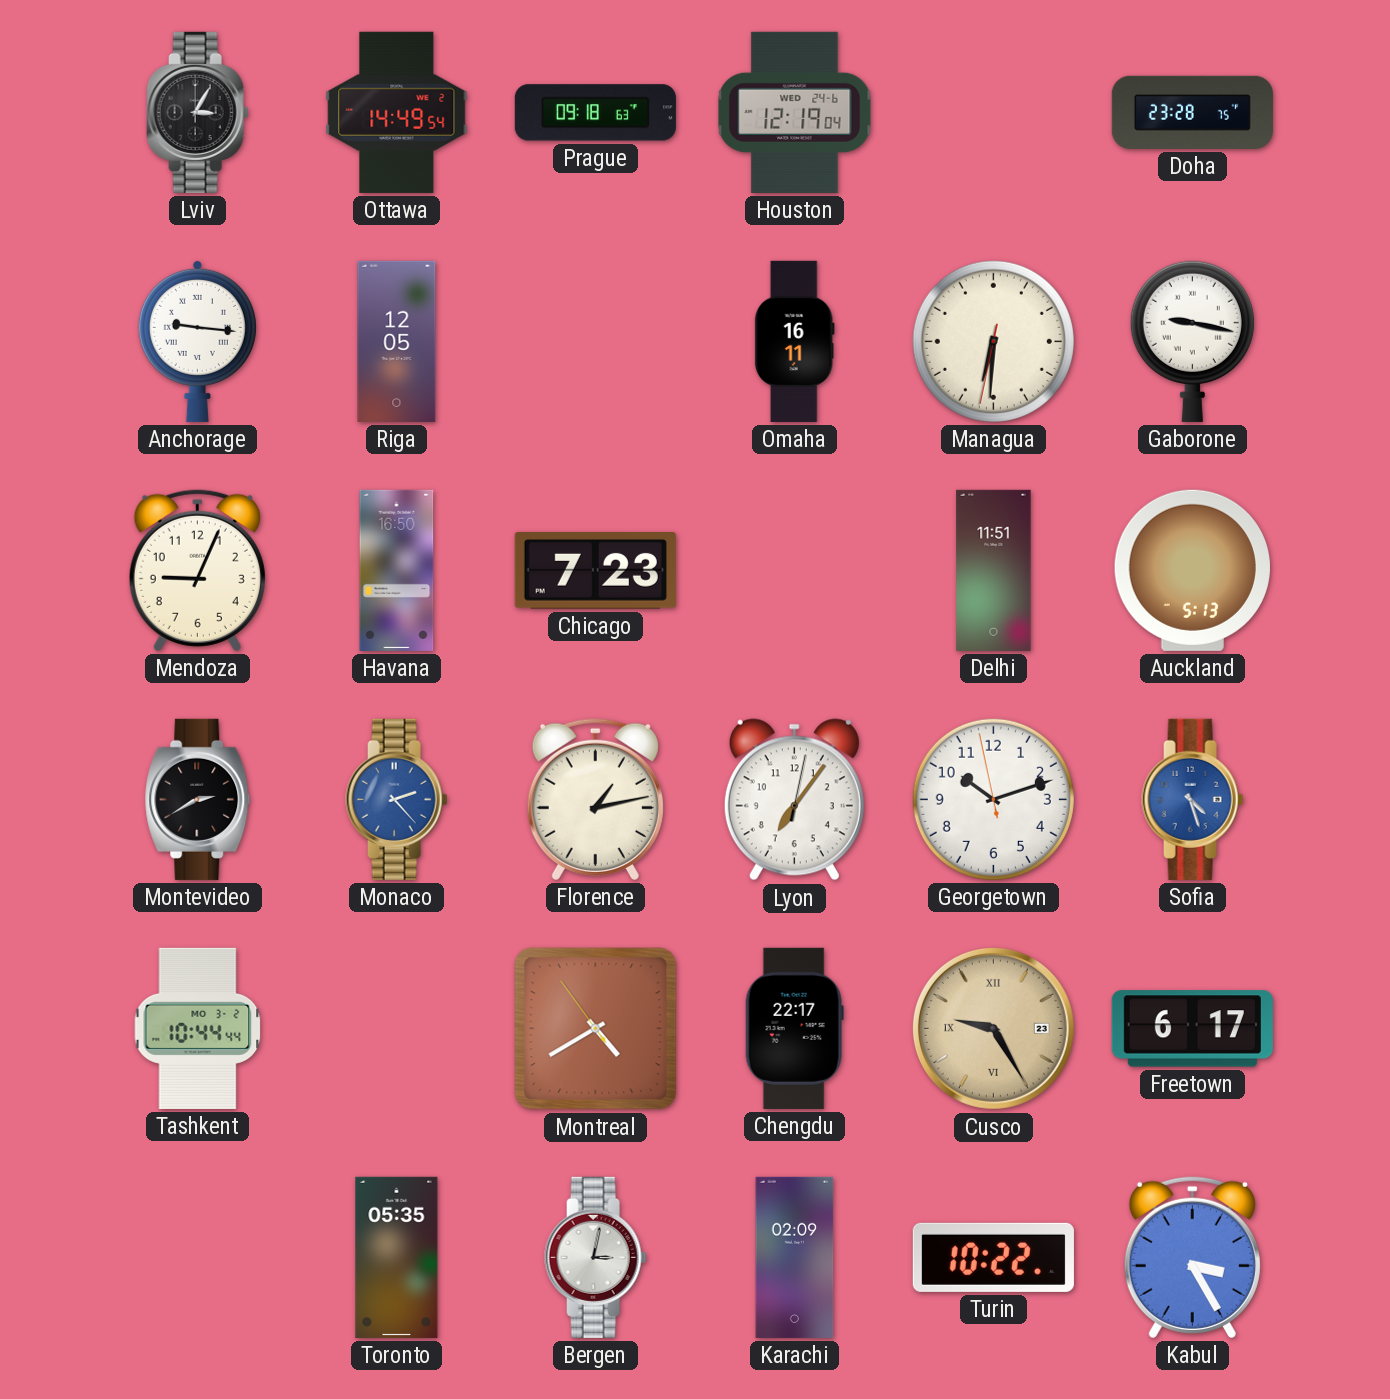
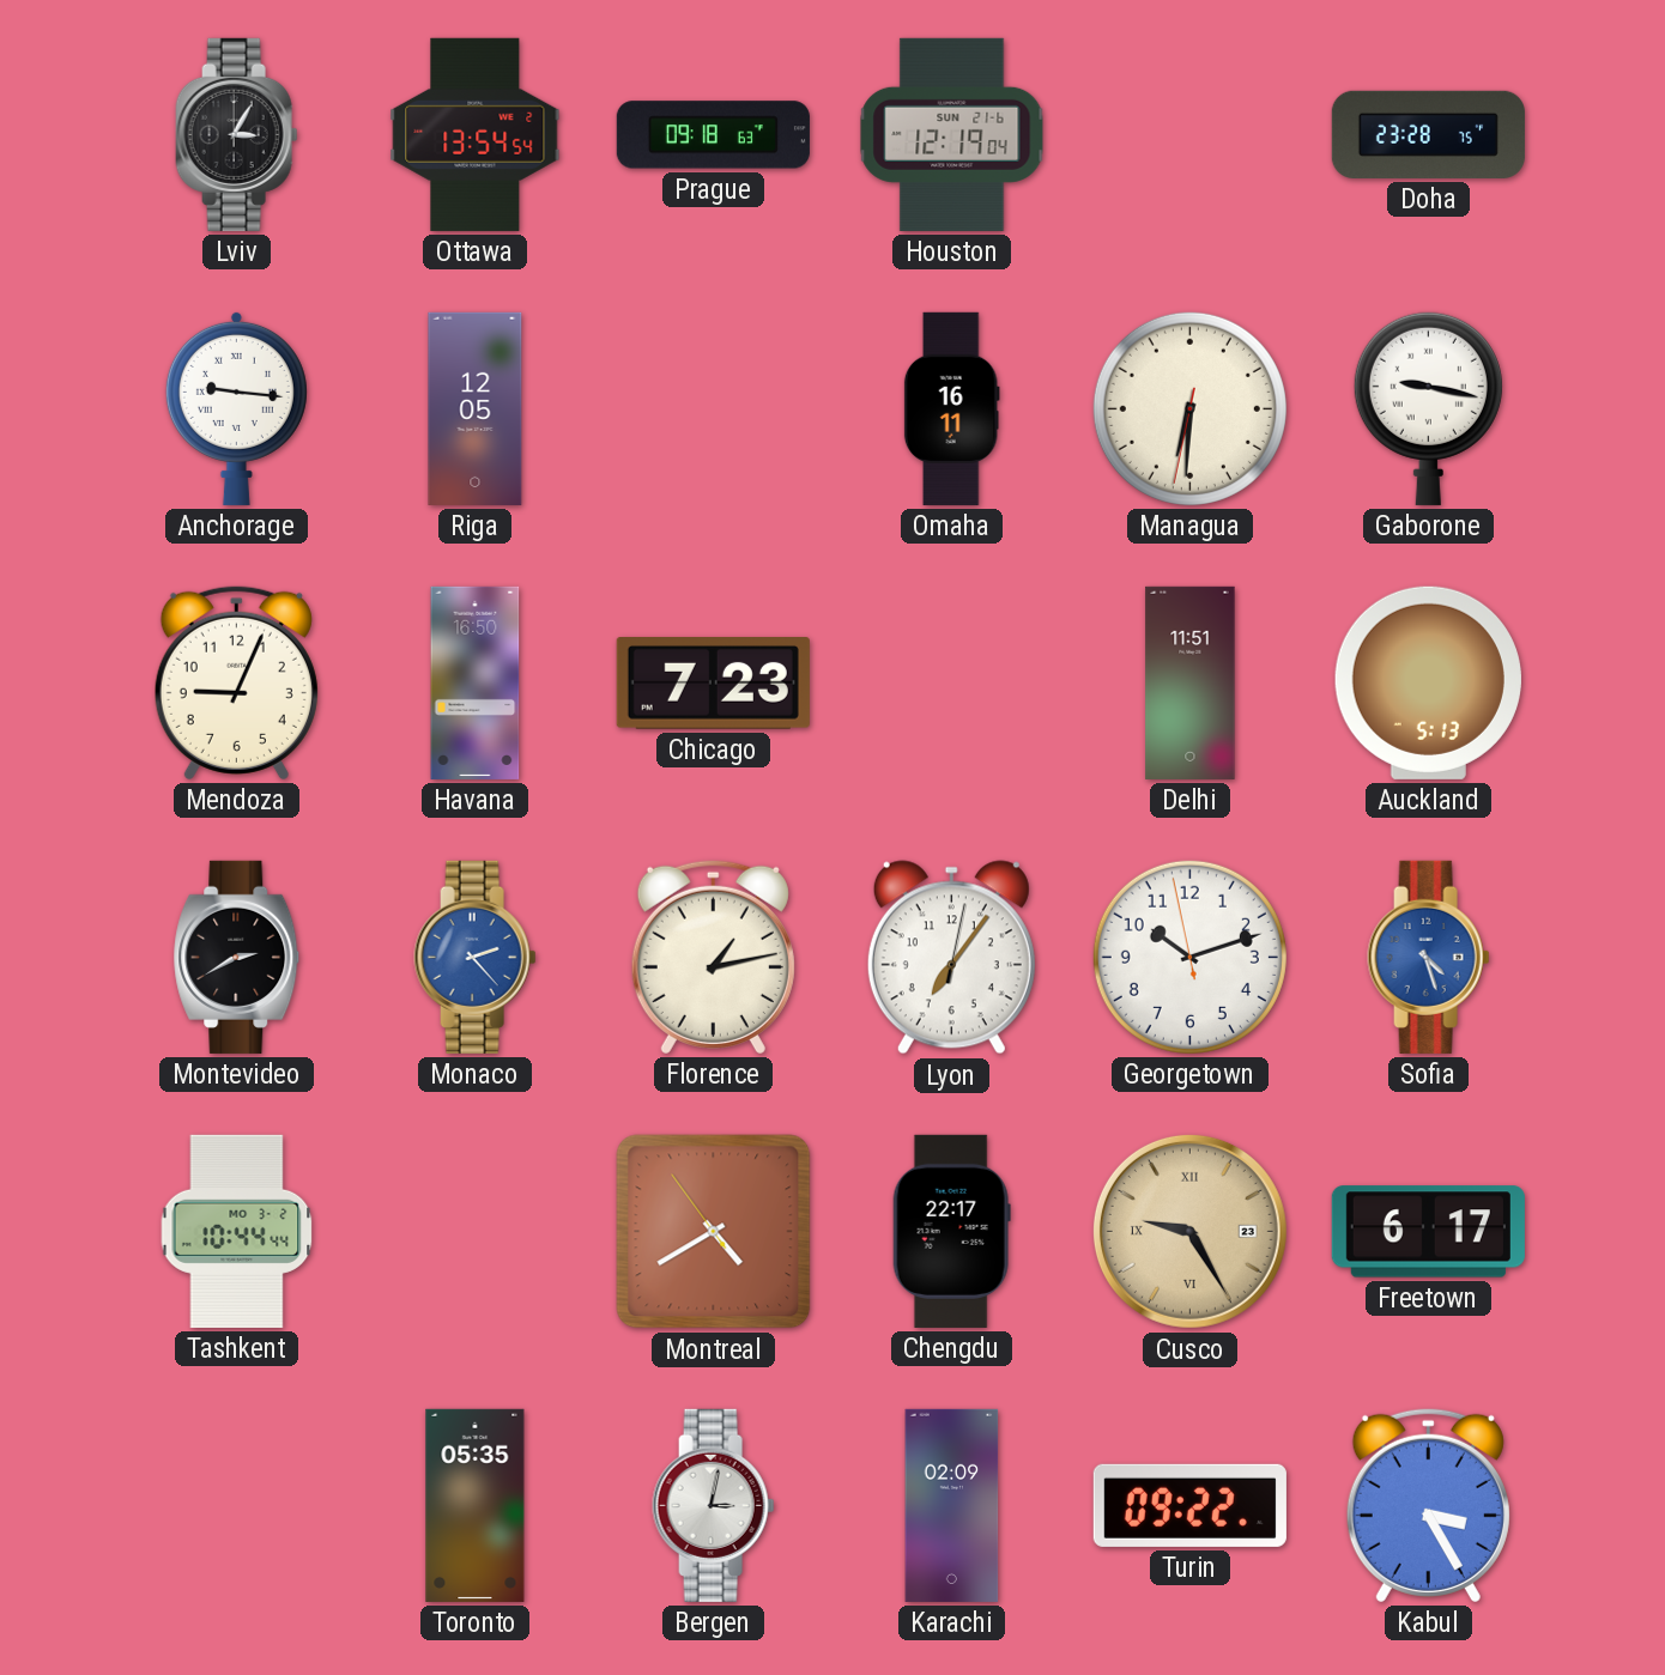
Ottawa: 14:49 -> 13:54
Houston date: WED 24-6 -> SUN 21-6
Turin: 10:22 -> 09:22
